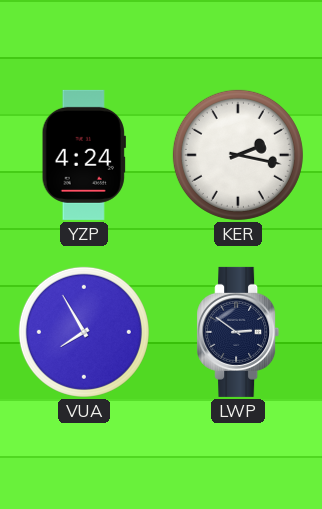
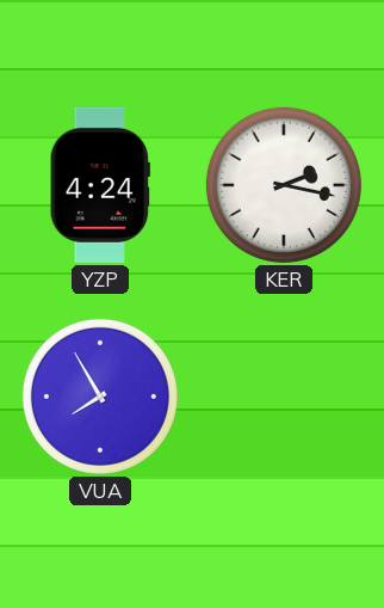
LWP: 2:51 -> none
